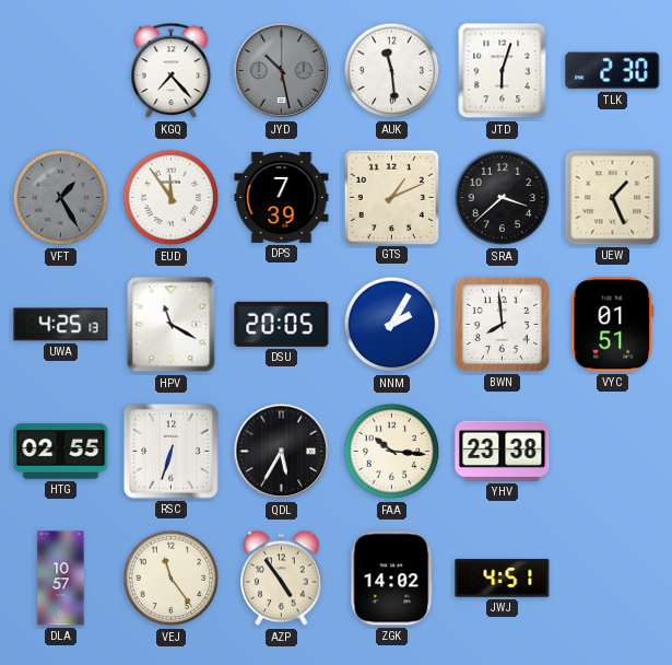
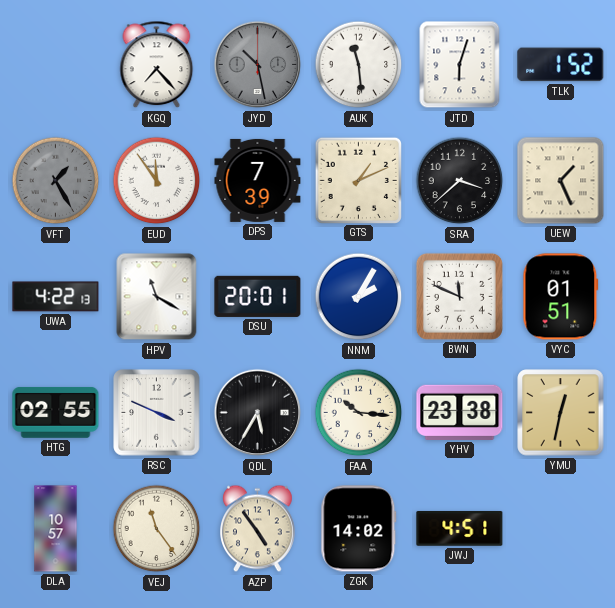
TLK: 2:30 -> 1:52
UWA: 4:25 -> 4:22
DSU: 20:05 -> 20:01
BWN: 7:59 -> 11:49
RSC: 6:33 -> 3:49
YMU: none -> 12:32
